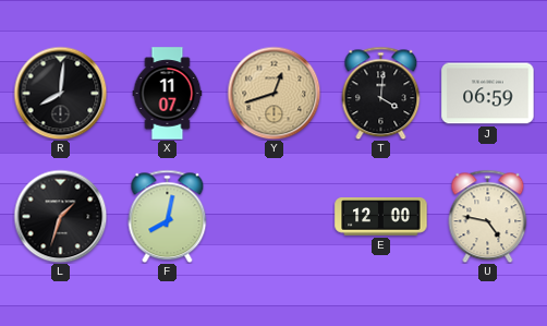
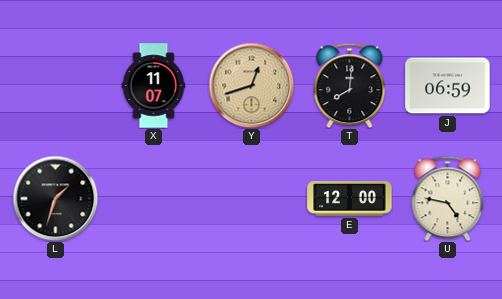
R: 8:01 -> none
T: 4:01 -> 8:01
F: 8:02 -> none
